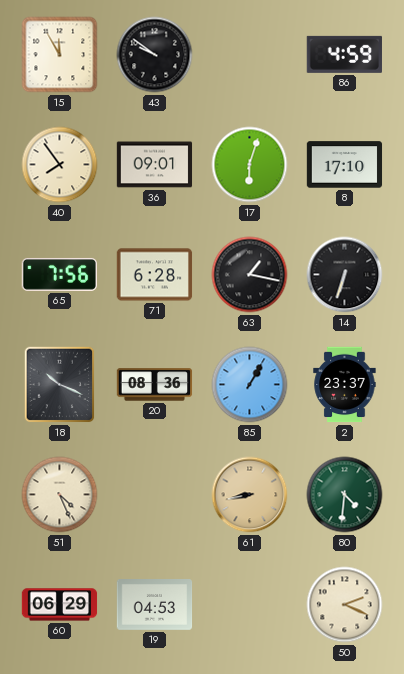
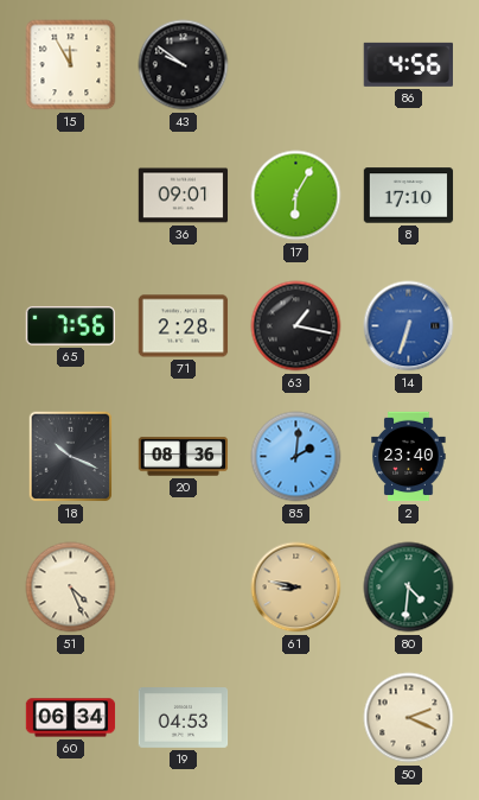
86: 4:59 -> 4:56
40: 7:54 -> none
17: 6:03 -> 6:05
71: 6:28 -> 2:28
14 dial: black -> blue
85: 1:05 -> 2:01
2: 23:37 -> 23:40
61: 8:43 -> 8:47
60: 06:29 -> 06:34
